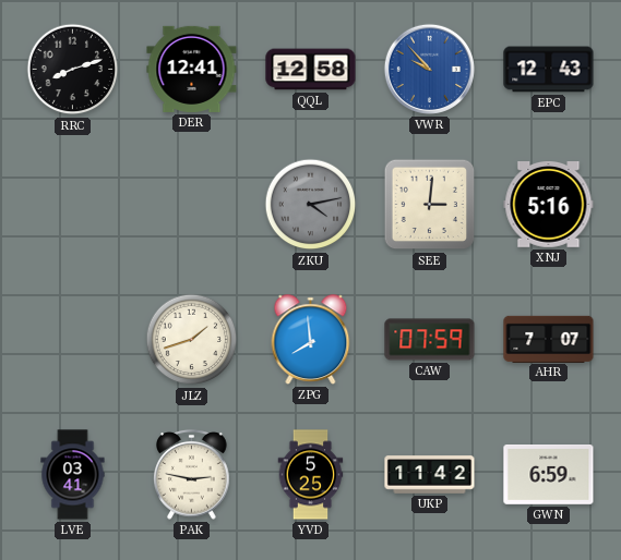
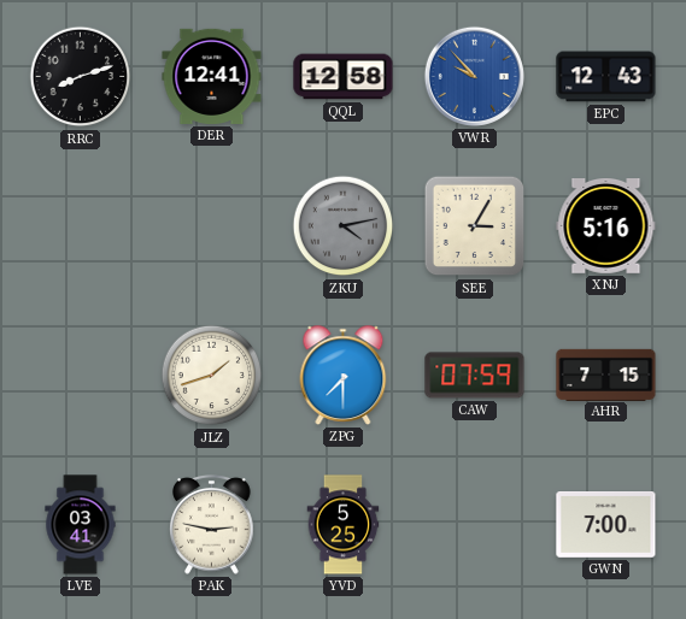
SEE: 3:01 -> 3:05
ZPG: 7:59 -> 7:30
AHR: 7:07 -> 7:15
UKP: 11:42 -> none
GWN: 6:59 -> 7:00
